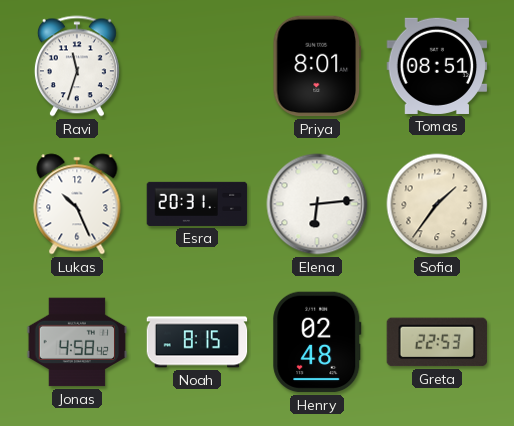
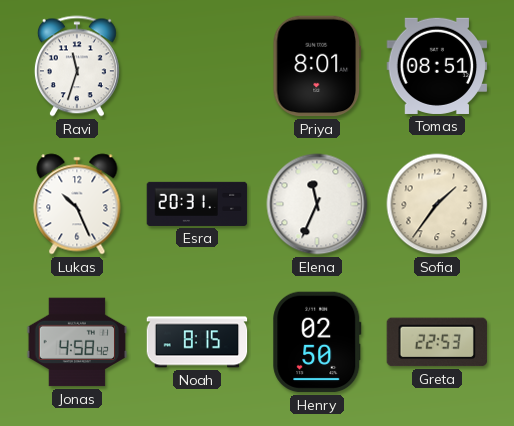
Elena: 6:14 -> 11:34
Henry: 02:48 -> 02:50
